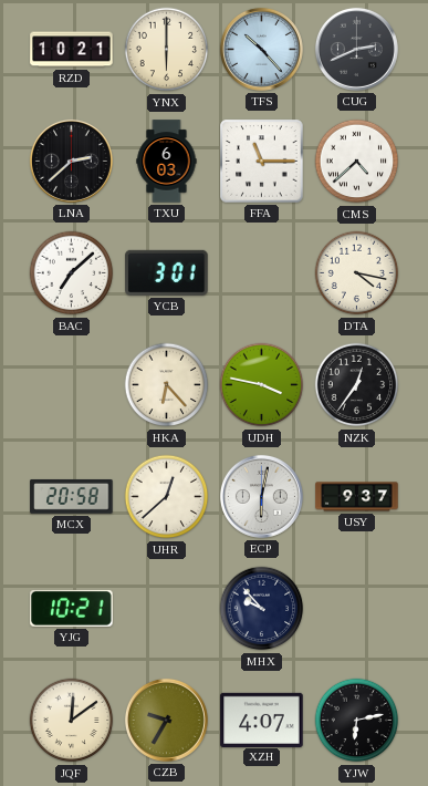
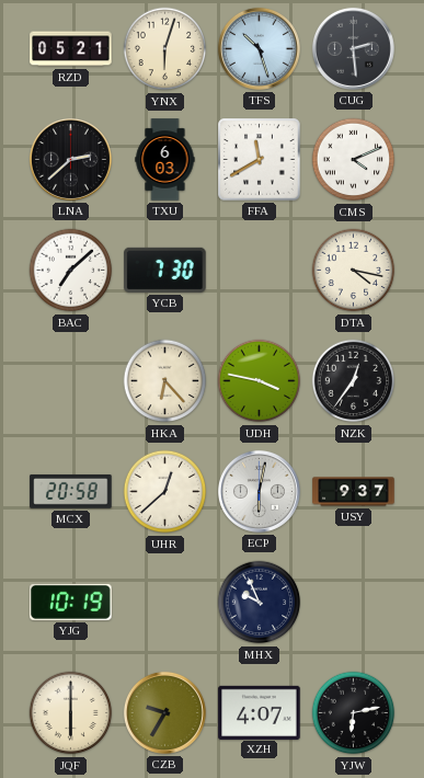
RZD: 10:21 -> 05:21
YNX: 6:00 -> 6:03
TFS: 10:23 -> 10:27
CUG: 2:41 -> 2:29
FFA: 11:15 -> 11:40
CMS: 4:38 -> 4:11
YCB: 3:01 -> 7:30
YJG: 10:21 -> 10:19
MHX: 9:53 -> 9:56
JQF: 12:09 -> 6:00
